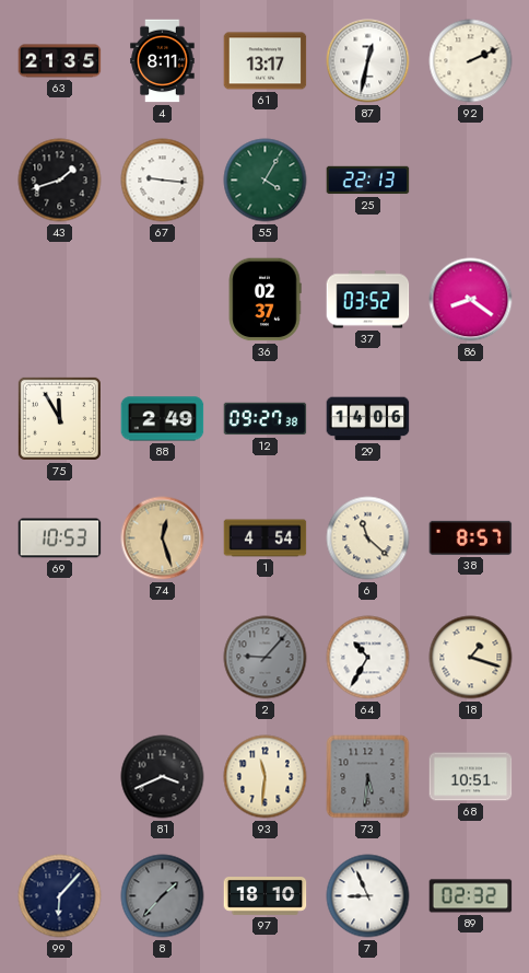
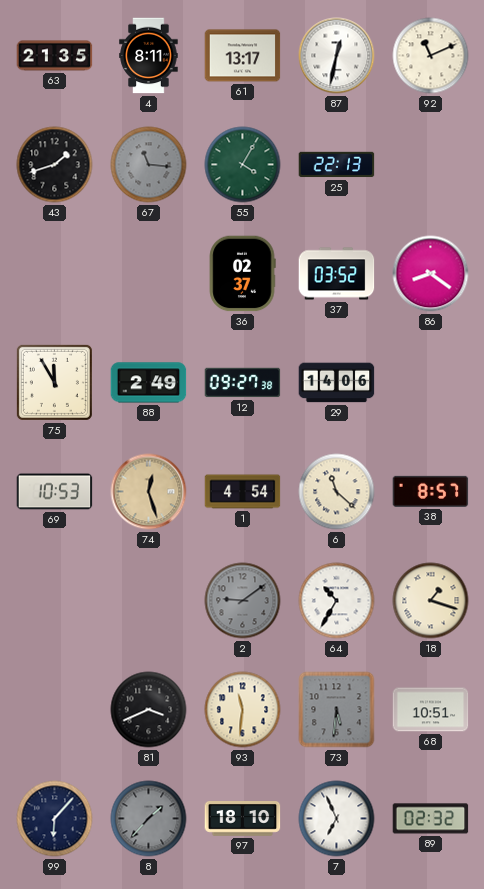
92: 2:11 -> 11:11
67: 9:16 -> 11:16
67 dial: white -> grey
2: 9:07 -> 9:09
7: 8:56 -> 6:56
